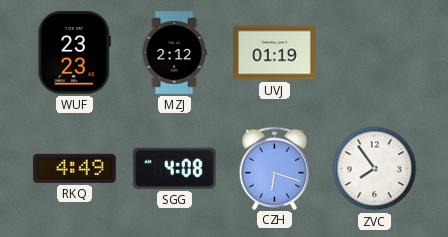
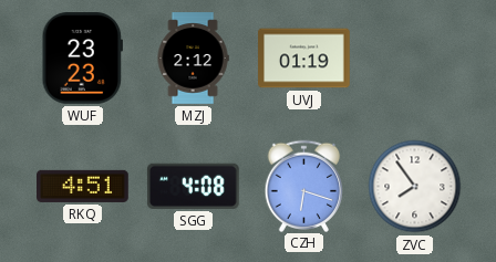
RKQ: 4:49 -> 4:51
